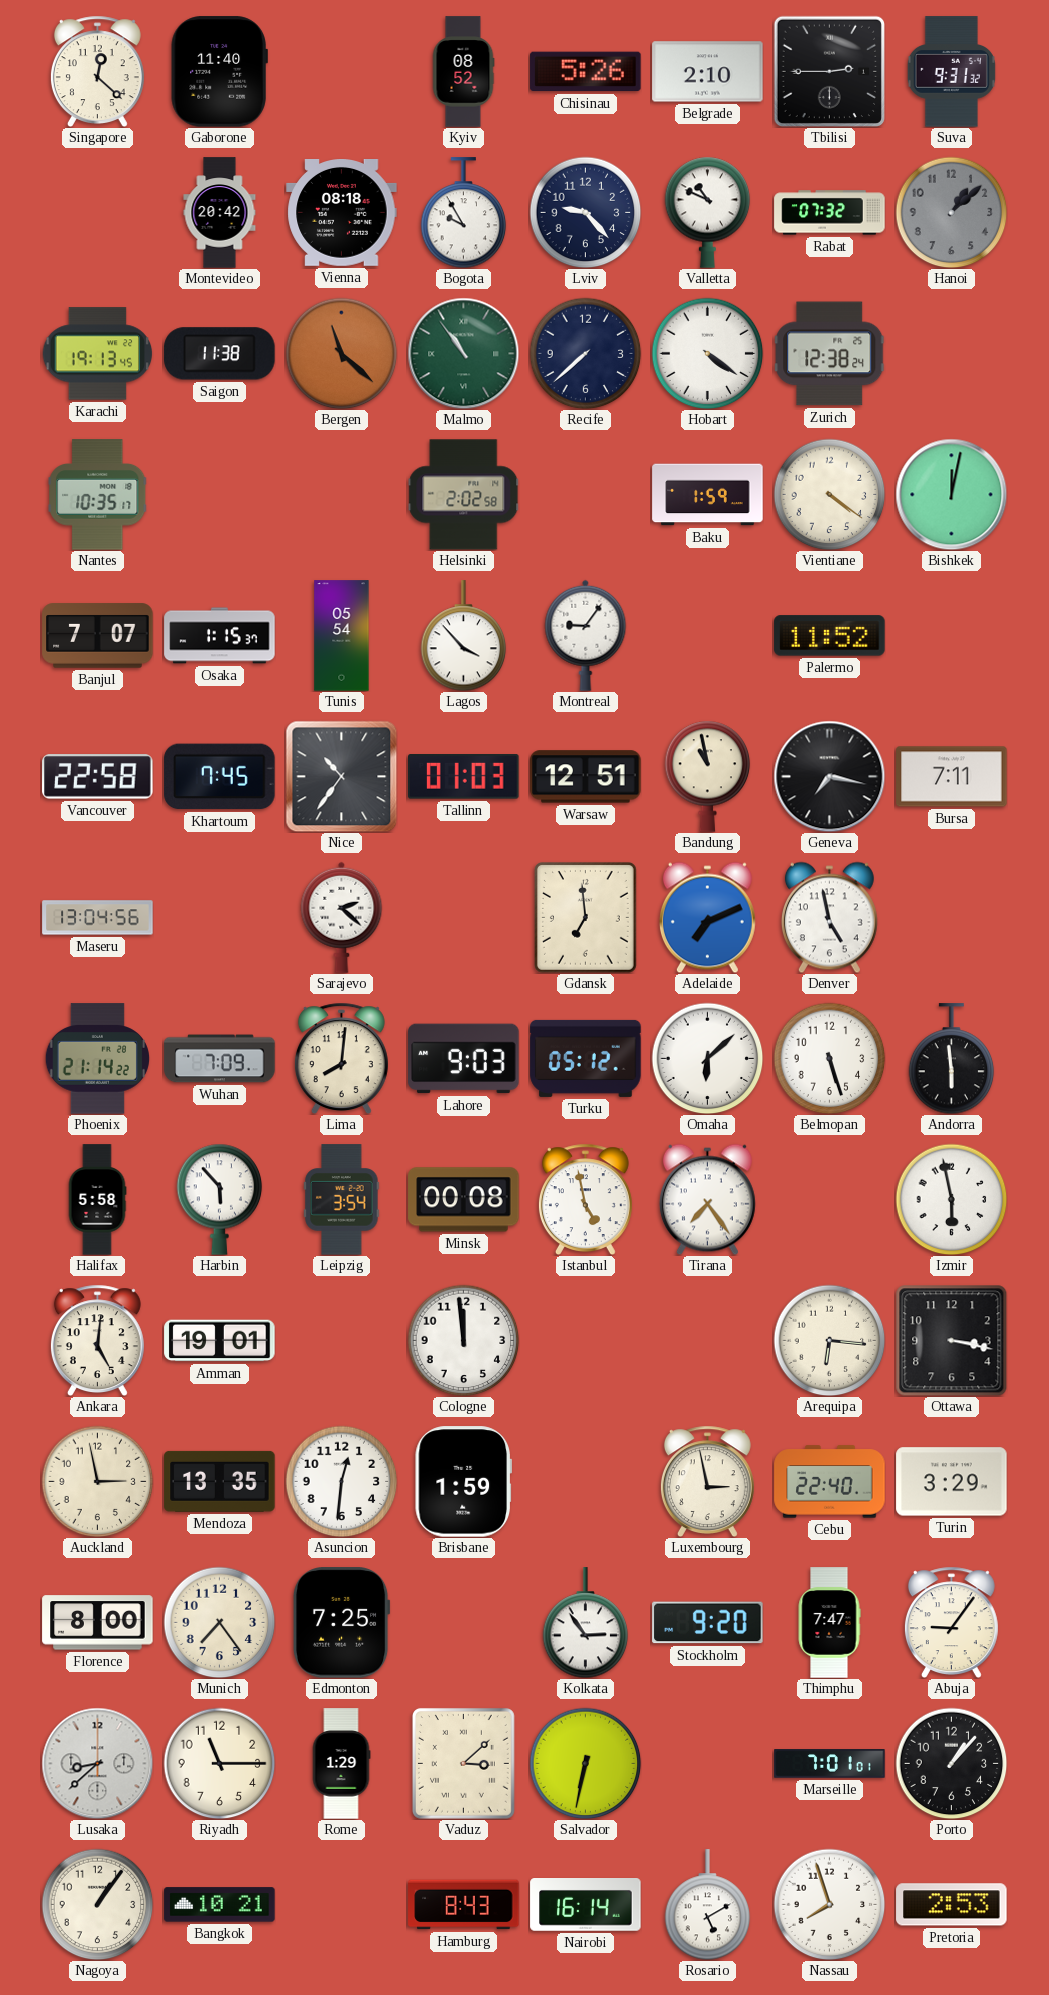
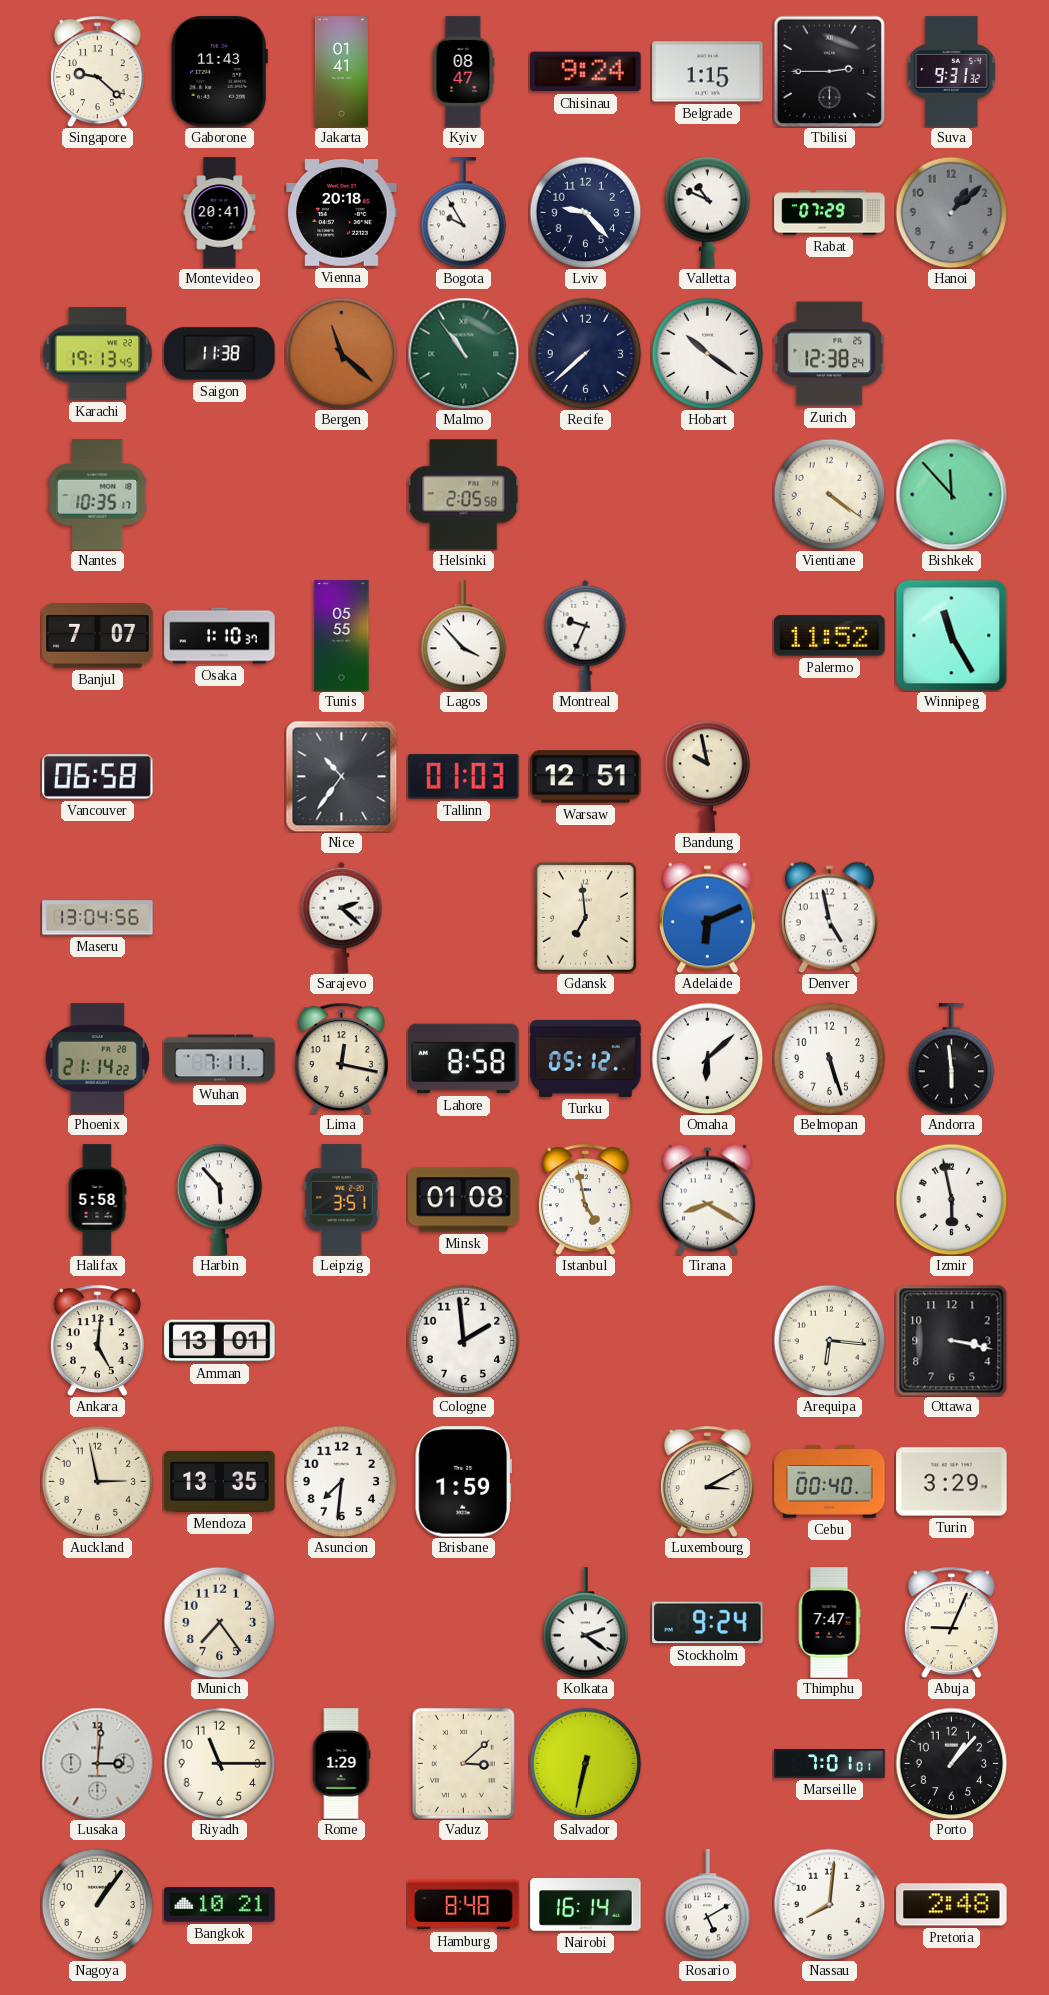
Singapore: 12:22 -> 9:22
Gaborone: 11:40 -> 11:43
Jakarta: none -> 01:41
Kyiv: 08:52 -> 08:47
Chisinau: 5:26 -> 9:24
Belgrade: 2:10 -> 1:15
Montevideo: 20:42 -> 20:41
Vienna: 08:18 -> 20:18
Rabat: 07:32 -> 07:29
Hobart: 4:21 -> 10:21
Helsinki: 2:02 -> 2:05
Baku: 1:59 -> none
Bishkek: 12:02 -> 11:53
Osaka: 1:15 -> 1:10
Tunis: 05:54 -> 05:55
Montreal: 9:06 -> 9:34
Winnipeg: none -> 11:25
Vancouver: 22:58 -> 06:58
Khartoum: 7:45 -> none
Bandung: 10:58 -> 9:58
Geneva: 7:17 -> none
Bursa: 7:11 -> none
Adelaide: 7:11 -> 6:11
Wuhan: 7:09 -> 7:11
Lima: 8:01 -> 12:17
Lahore: 9:03 -> 8:58
Leipzig: 3:54 -> 3:51
Minsk: 00:08 -> 01:08
Tirana: 7:24 -> 8:20
Amman: 19:01 -> 13:01
Cologne: 11:59 -> 1:59
Asuncion: 12:31 -> 7:31
Luxembourg: 2:58 -> 3:10
Cebu: 22:40 -> 00:40
Florence: 8:00 -> none
Edmonton: 7:25 -> none
Kolkata: 2:54 -> 2:21
Stockholm: 9:20 -> 9:24
Abuja: 9:06 -> 9:04
Lusaka: 8:38 -> 3:01
Hamburg: 8:43 -> 8:48
Nassau: 7:57 -> 8:01
Pretoria: 2:53 -> 2:48
